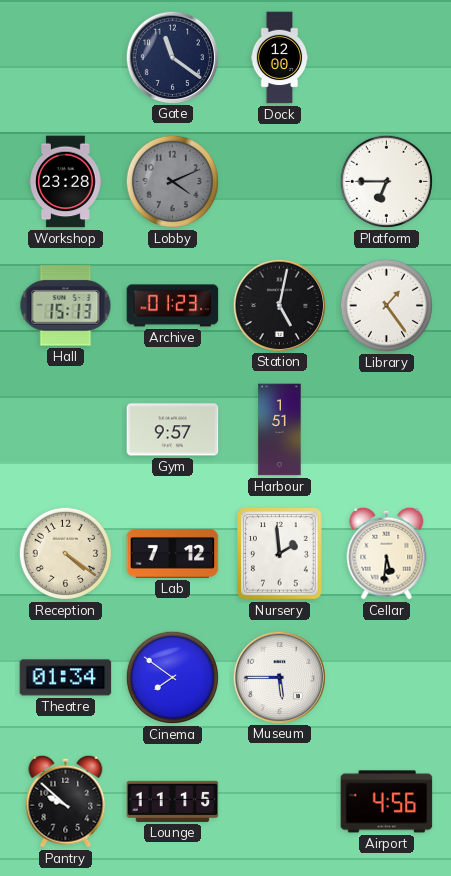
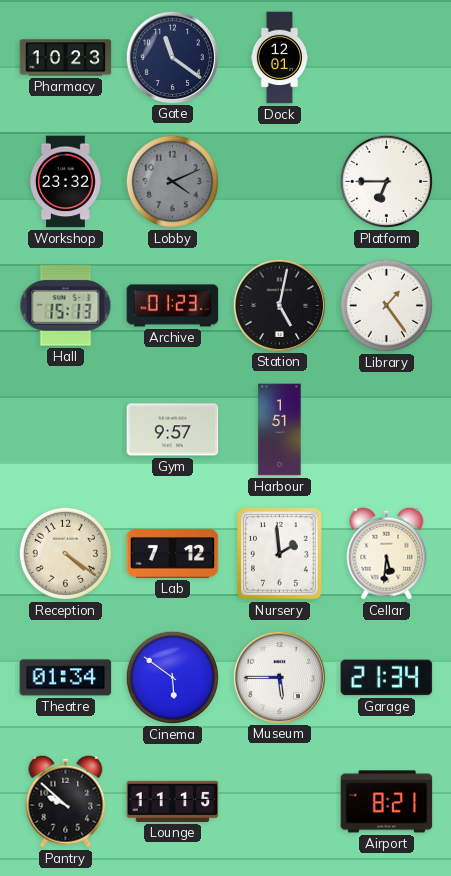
Pharmacy: none -> 10:23
Dock: 12:00 -> 12:01
Workshop: 23:28 -> 23:32
Cinema: 7:51 -> 5:51
Garage: none -> 21:34
Airport: 4:56 -> 8:21
